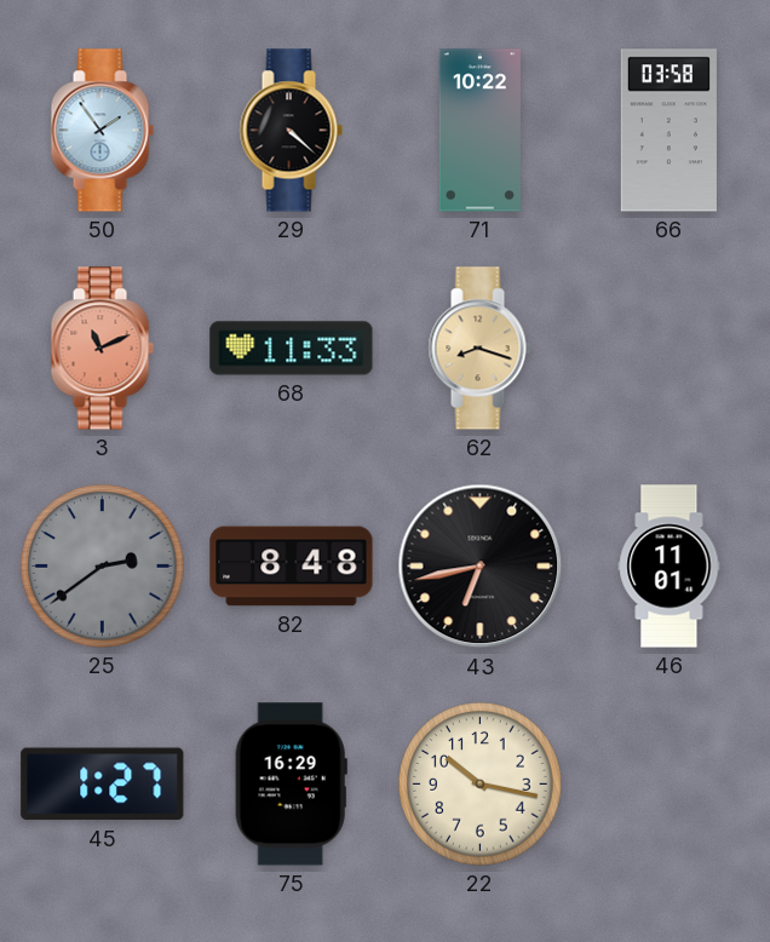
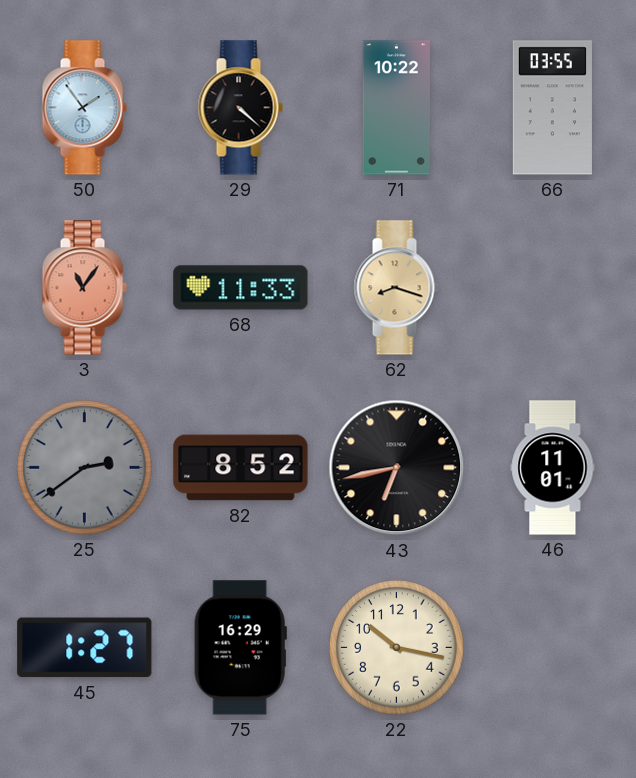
66: 03:58 -> 03:55
3: 11:11 -> 11:06
82: 8:48 -> 8:52
